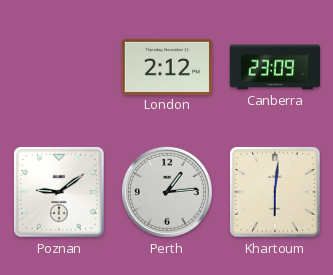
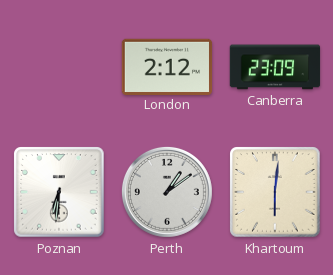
Poznan: 9:09 -> 6:31
Perth: 1:14 -> 1:09
